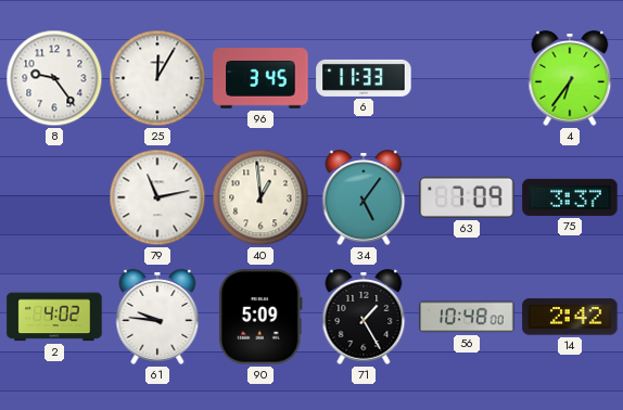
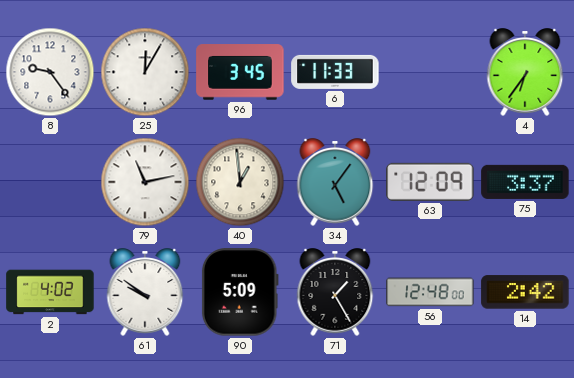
63: 7:09 -> 12:09
61: 9:46 -> 9:51
56: 10:48 -> 12:48
